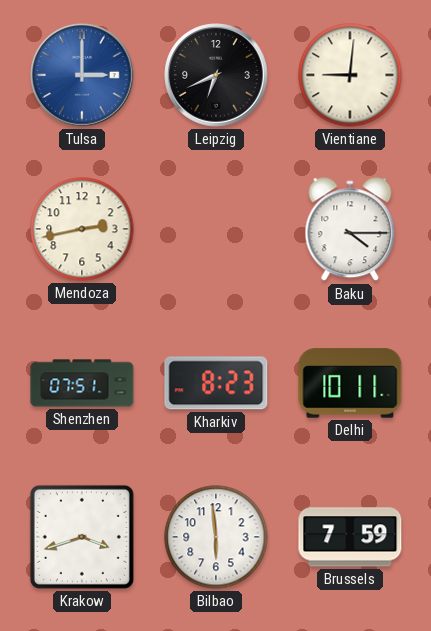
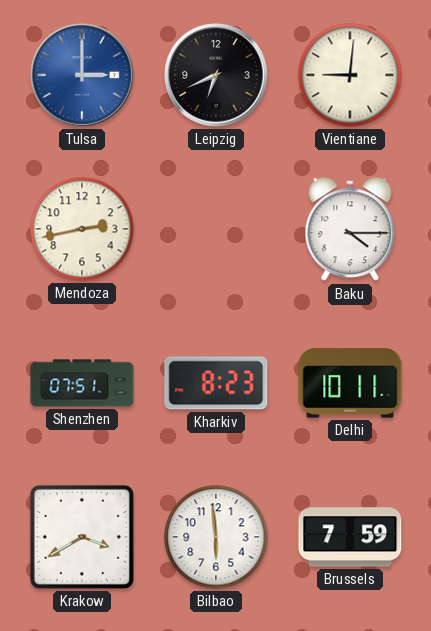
Krakow: 3:42 -> 3:40
